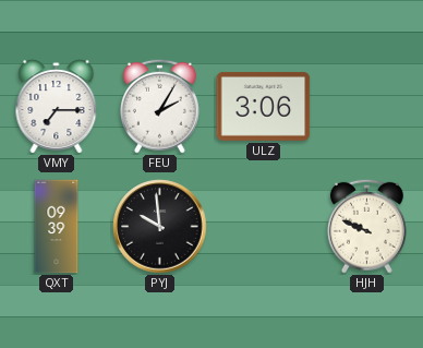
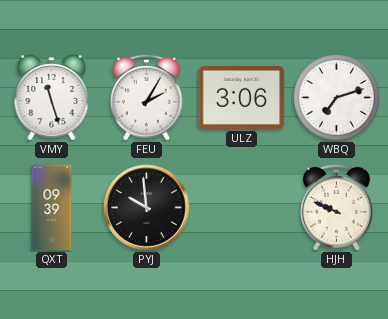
VMY: 7:15 -> 11:27
WBQ: none -> 7:12
